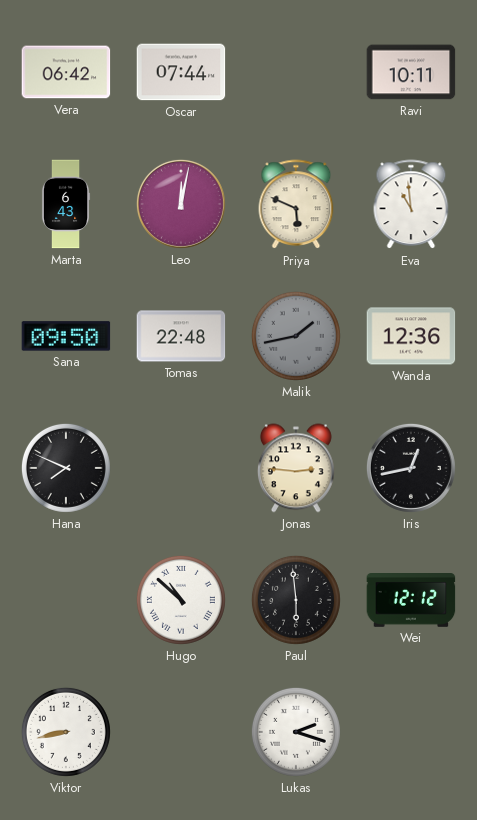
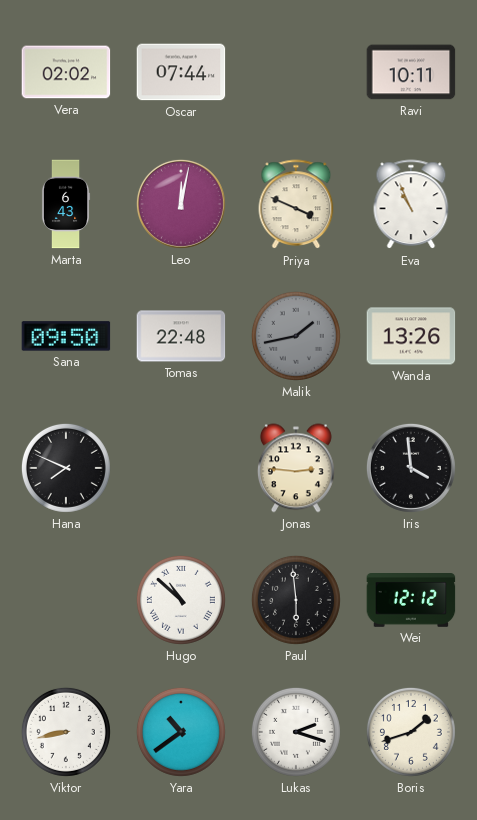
Vera: 06:42 -> 02:02
Priya: 5:49 -> 3:49
Eva: 10:59 -> 10:56
Wanda: 12:36 -> 13:26
Iris: 12:43 -> 3:59
Yara: none -> 10:39
Boris: none -> 1:42
